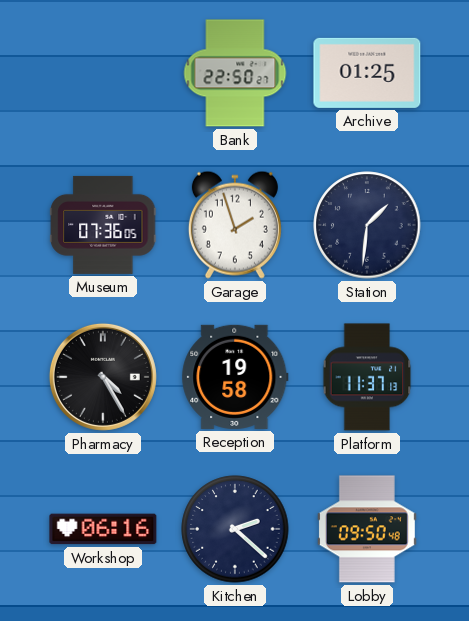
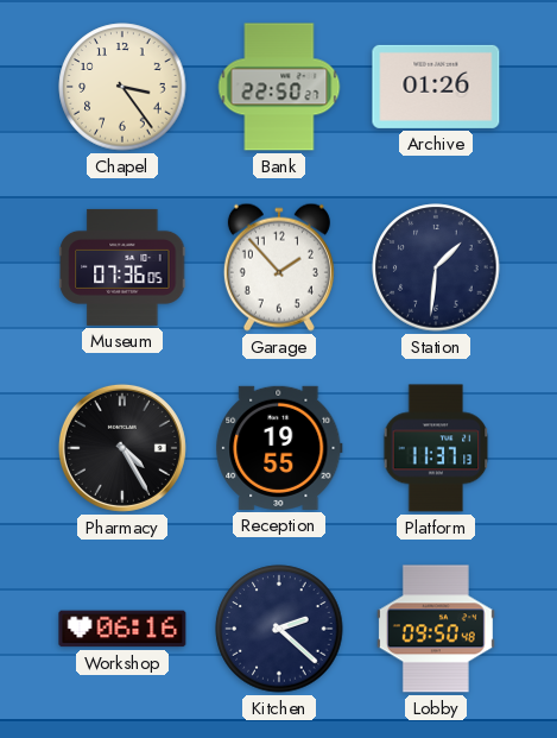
Chapel: none -> 3:24
Archive: 01:25 -> 01:26
Garage: 1:57 -> 1:53
Reception: 19:58 -> 19:55
